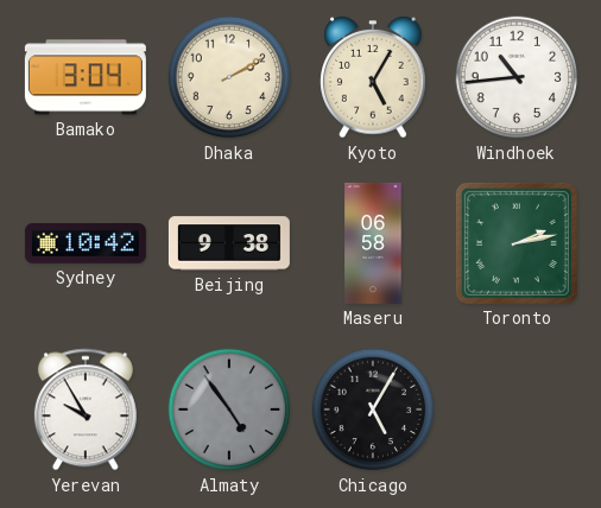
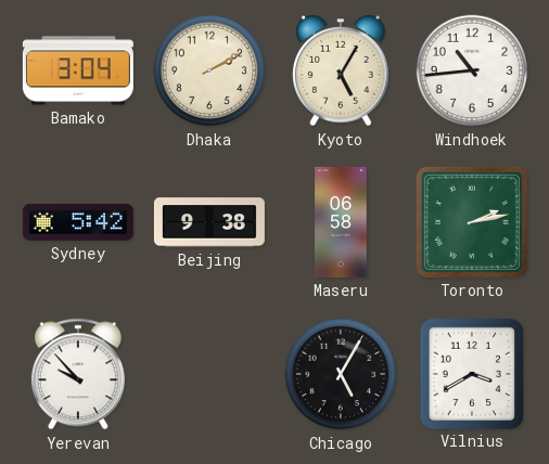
Sydney: 10:42 -> 5:42
Yerevan: 9:55 -> 9:53
Almaty: 4:54 -> none
Vilnius: none -> 3:40
